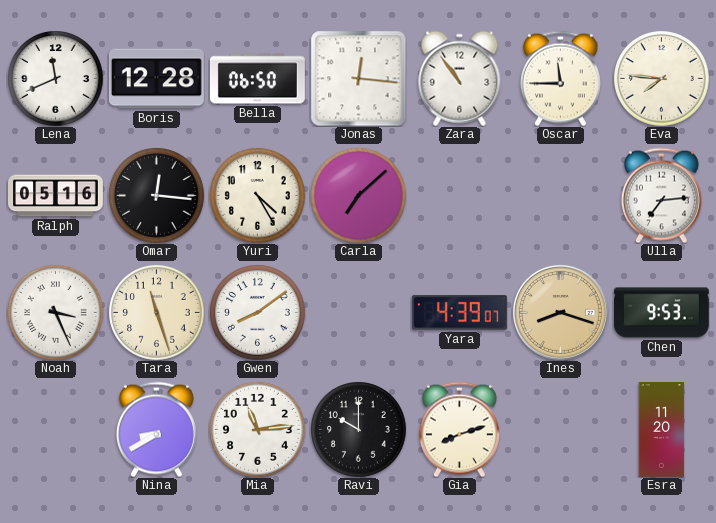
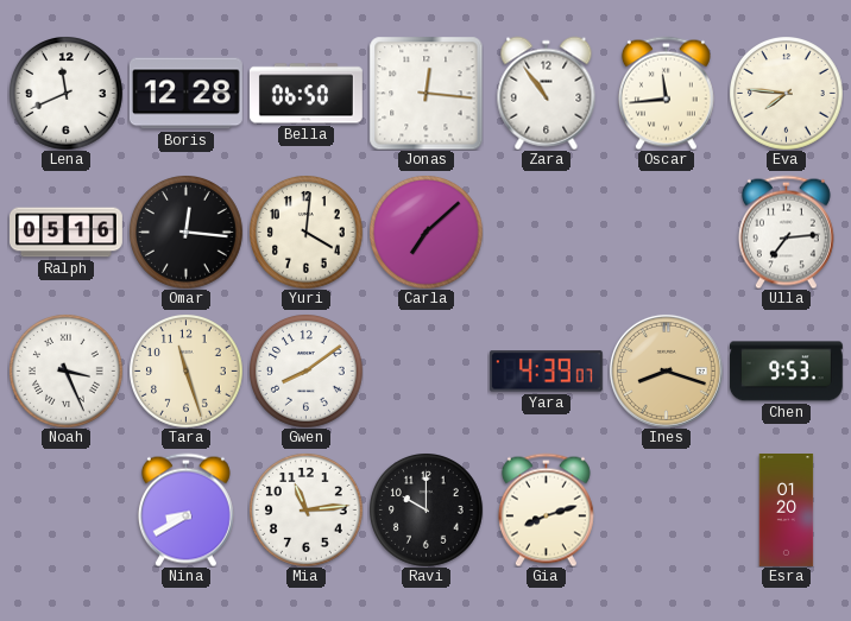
Oscar: 11:45 -> 11:44
Yuri: 4:25 -> 4:01
Esra: 11:20 -> 01:20
